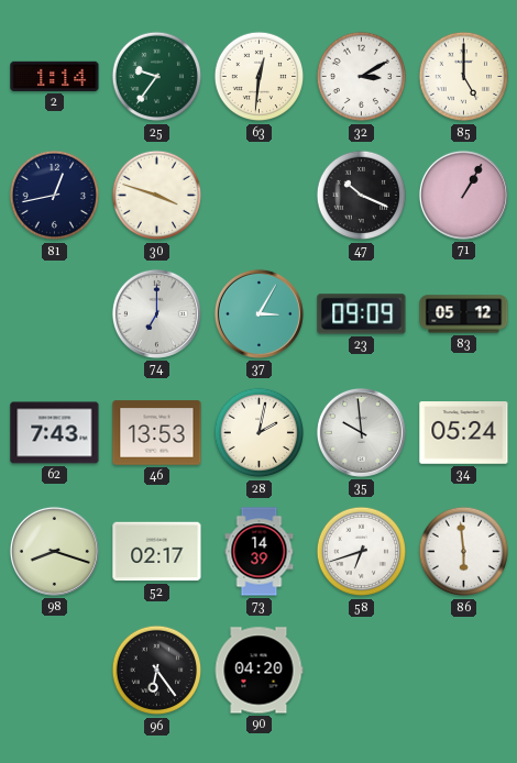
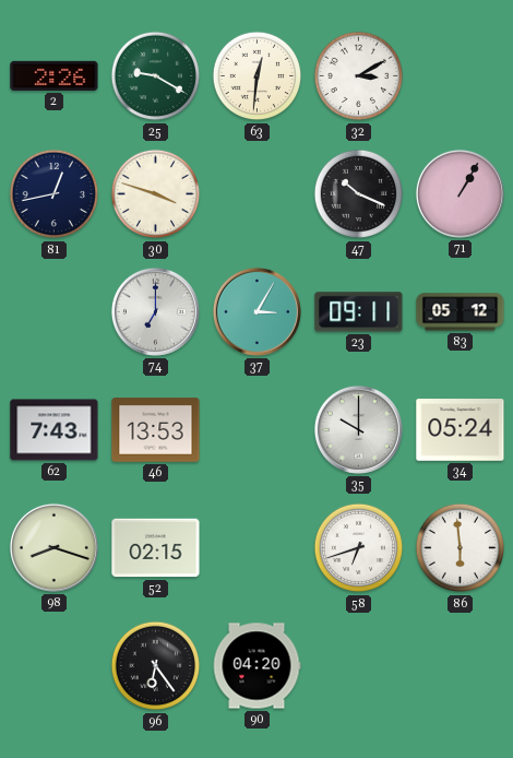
2: 1:14 -> 2:26
25: 9:36 -> 9:20
85: 5:00 -> none
23: 09:09 -> 09:11
28: 2:02 -> none
35: 9:59 -> 10:00
52: 02:17 -> 02:15
73: 14:39 -> none
